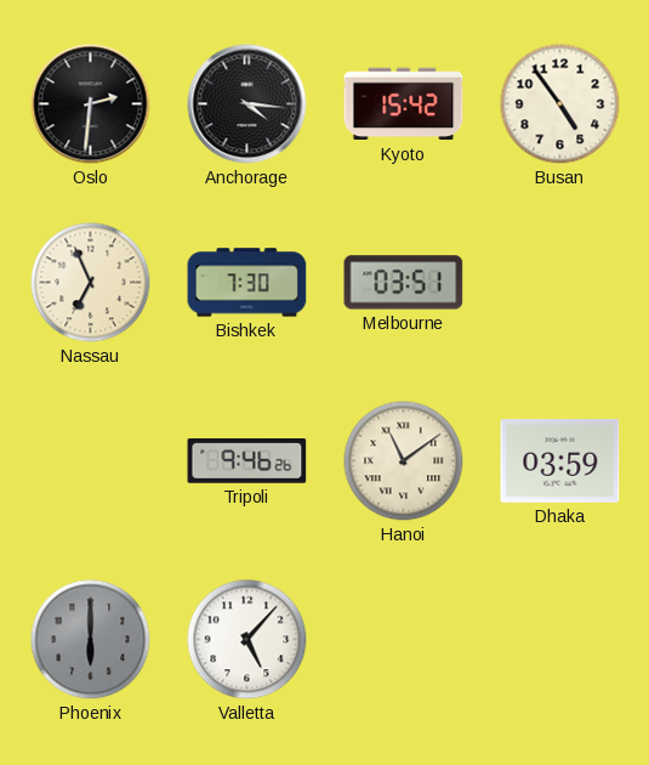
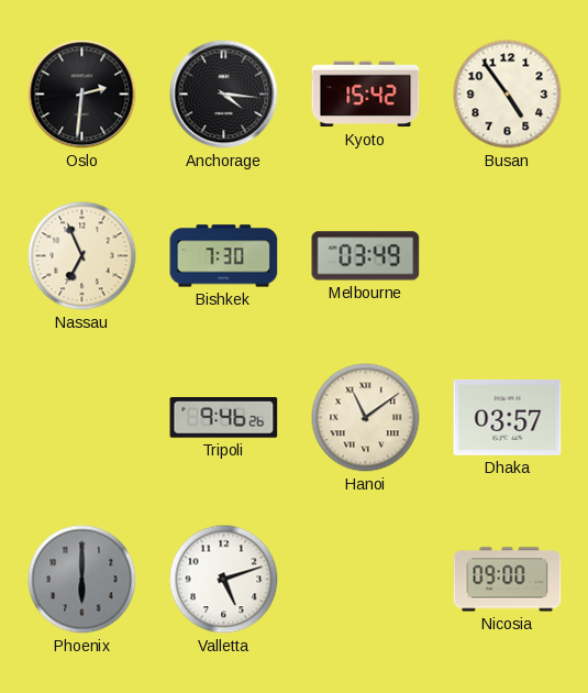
Melbourne: 03:51 -> 03:49
Dhaka: 03:59 -> 03:57
Valletta: 5:07 -> 5:12
Nicosia: none -> 09:00
